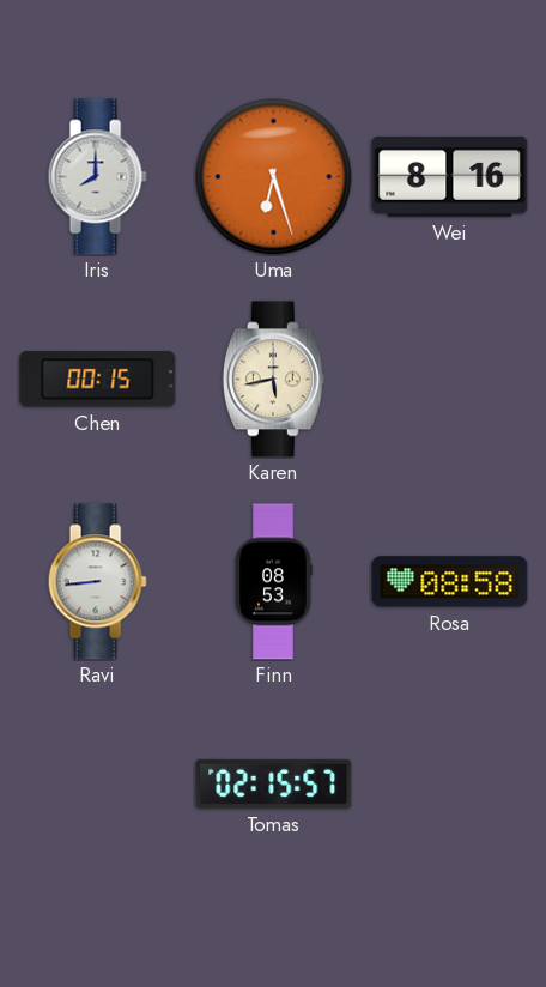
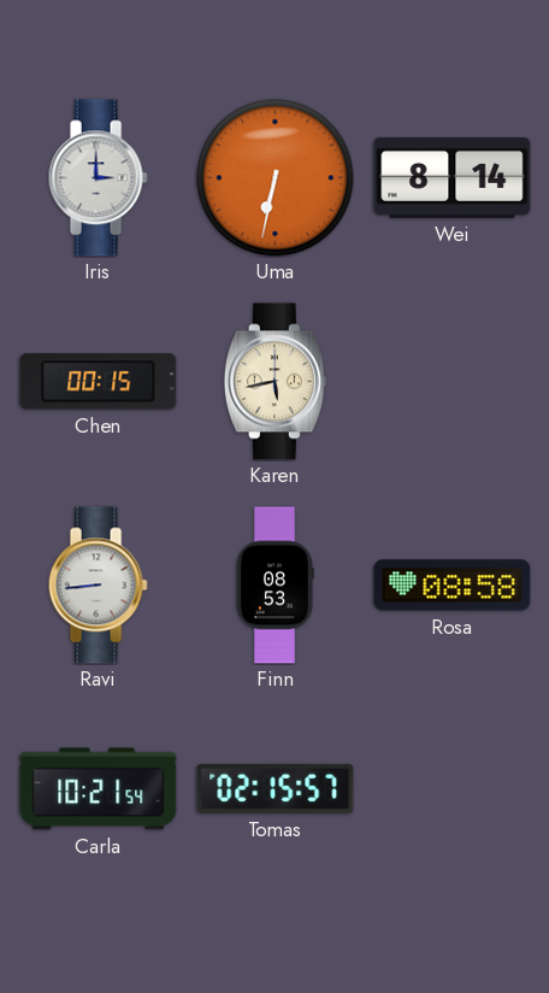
Iris: 8:00 -> 3:00
Uma: 6:27 -> 6:32
Wei: 8:16 -> 8:14
Carla: none -> 10:21
